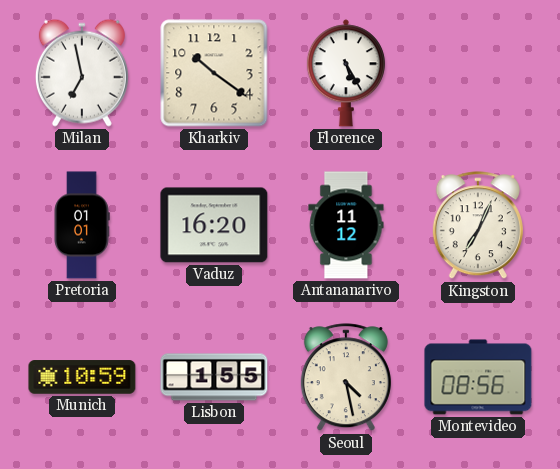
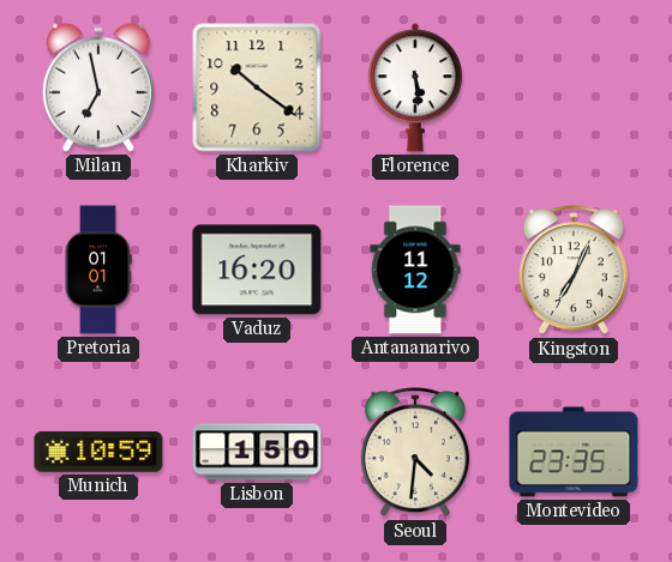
Florence: 5:25 -> 5:29
Lisbon: 1:55 -> 1:50
Seoul: 4:28 -> 4:31
Montevideo: 08:56 -> 23:35
